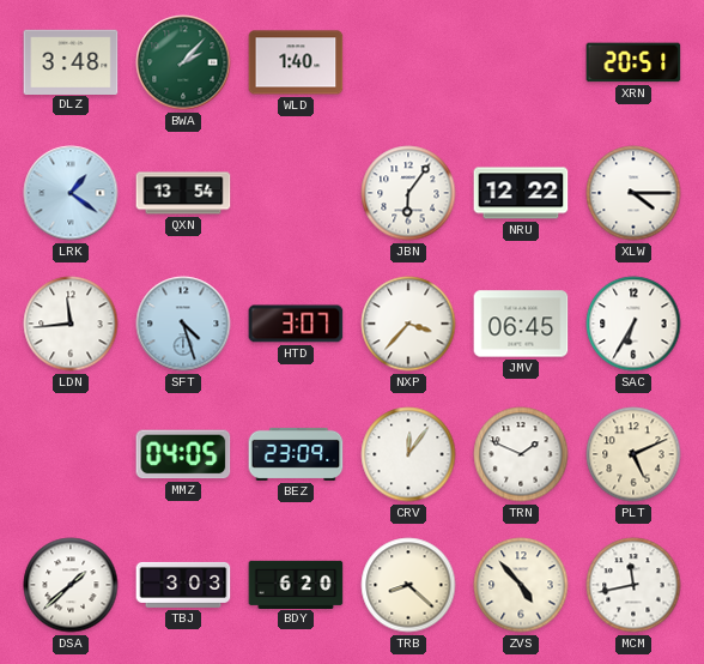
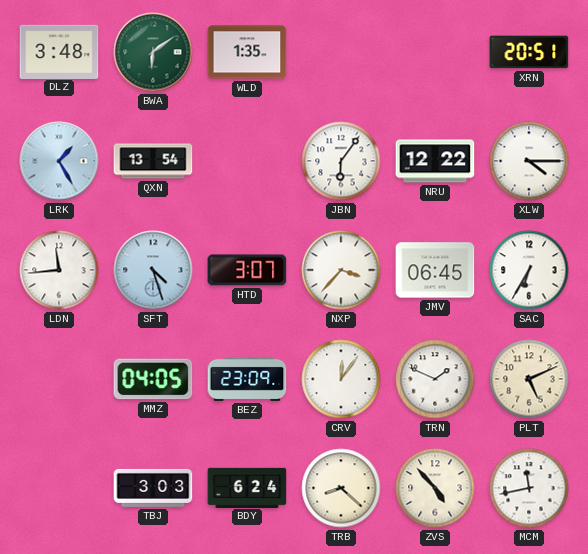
BWA: 2:07 -> 6:09
WLD: 1:40 -> 1:35
LRK: 1:21 -> 1:25
DSA: 1:38 -> none
BDY: 6:20 -> 6:24
